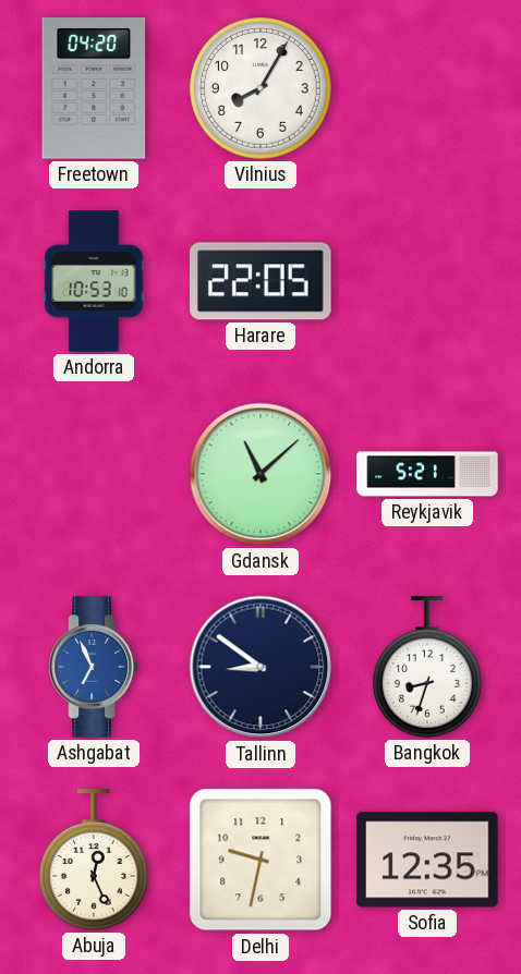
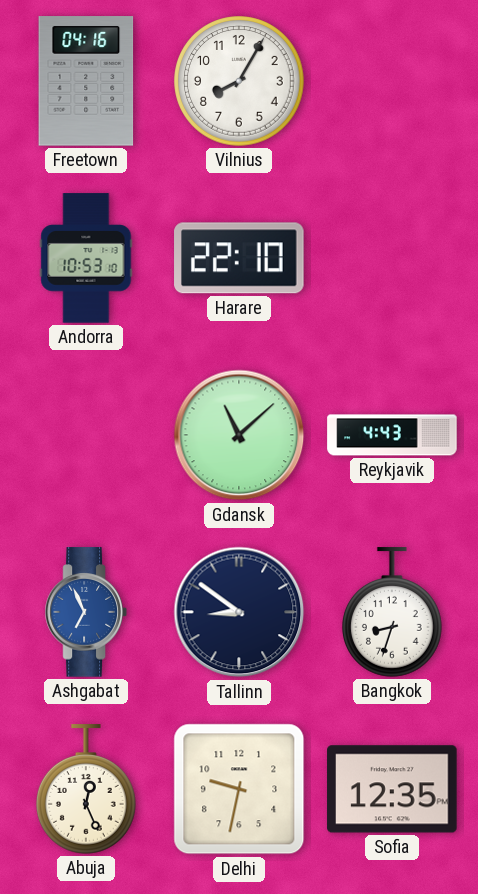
Freetown: 04:20 -> 04:16
Harare: 22:05 -> 22:10
Reykjavik: 5:21 -> 4:43
